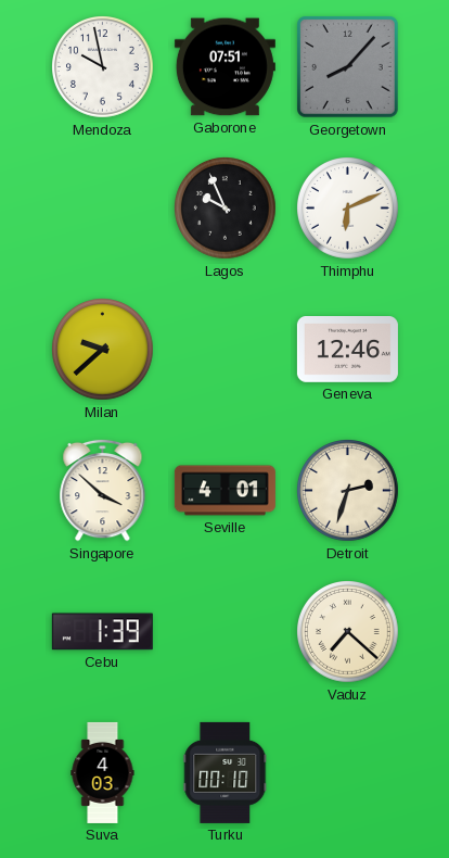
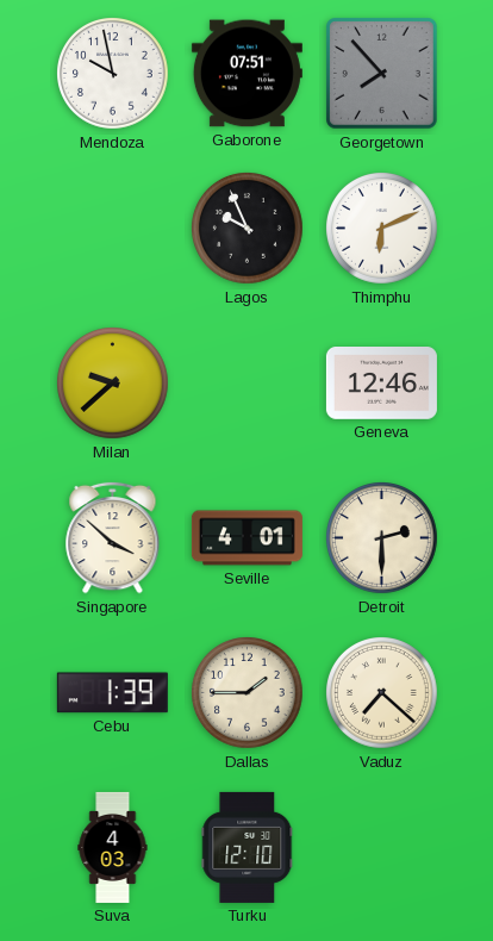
Georgetown: 8:07 -> 7:53
Detroit: 2:33 -> 2:30
Dallas: none -> 1:45
Turku: 00:10 -> 12:10
